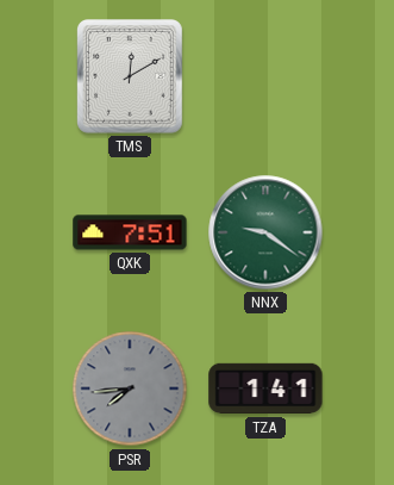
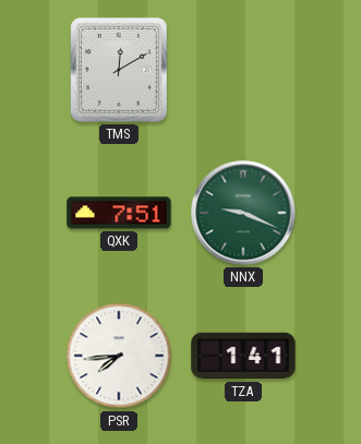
NNX: 9:21 -> 9:19
PSR dial: grey -> white
